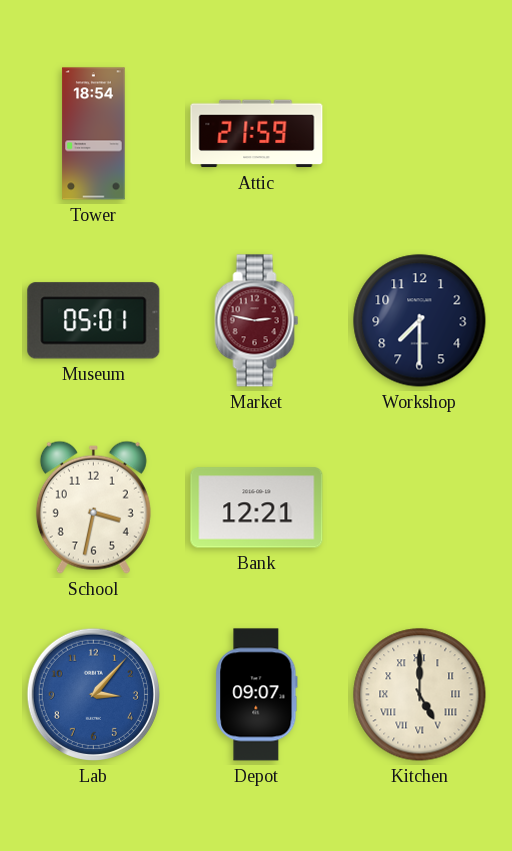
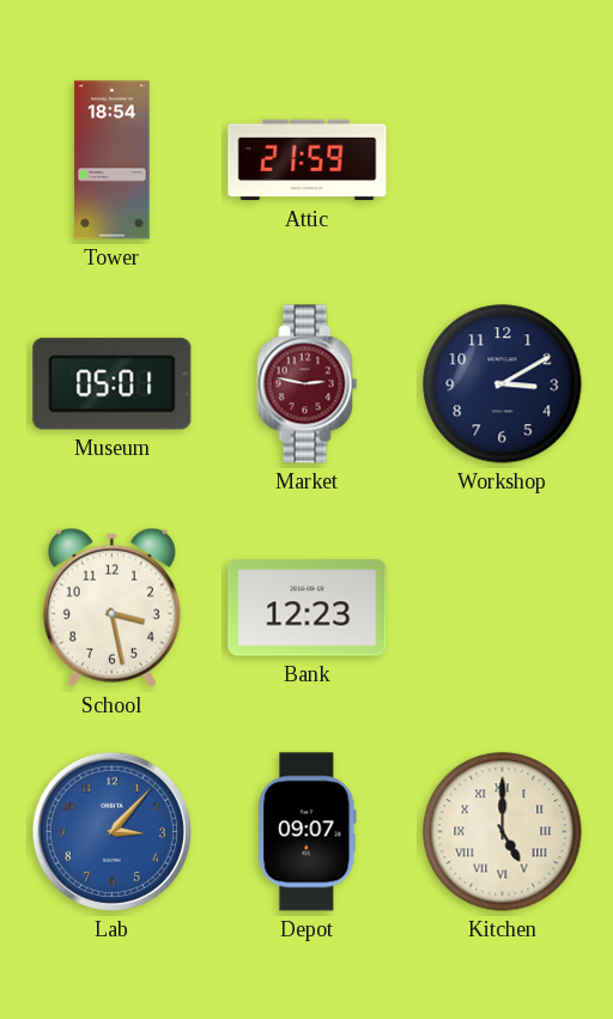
Workshop: 7:30 -> 3:10
School: 3:32 -> 3:28
Bank: 12:21 -> 12:23
